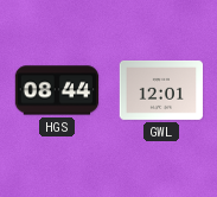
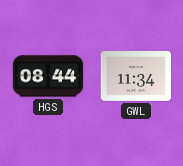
GWL: 12:01 -> 11:34
